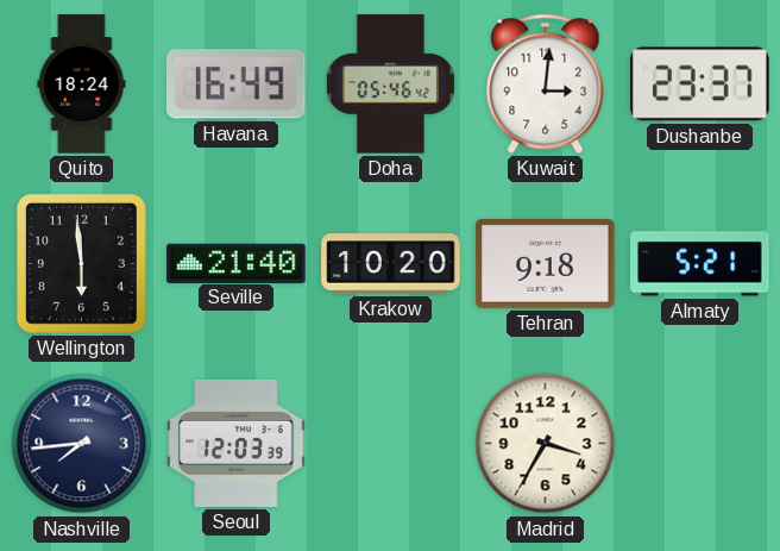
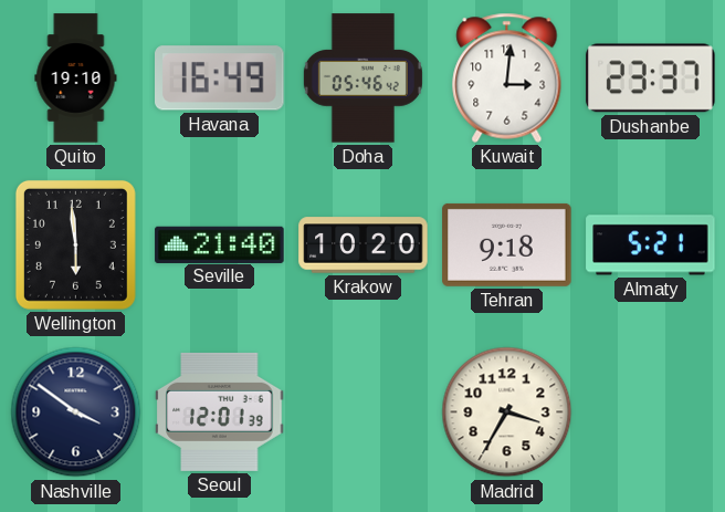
Quito: 18:24 -> 19:10
Nashville: 7:44 -> 3:51
Seoul: 12:03 -> 12:01
